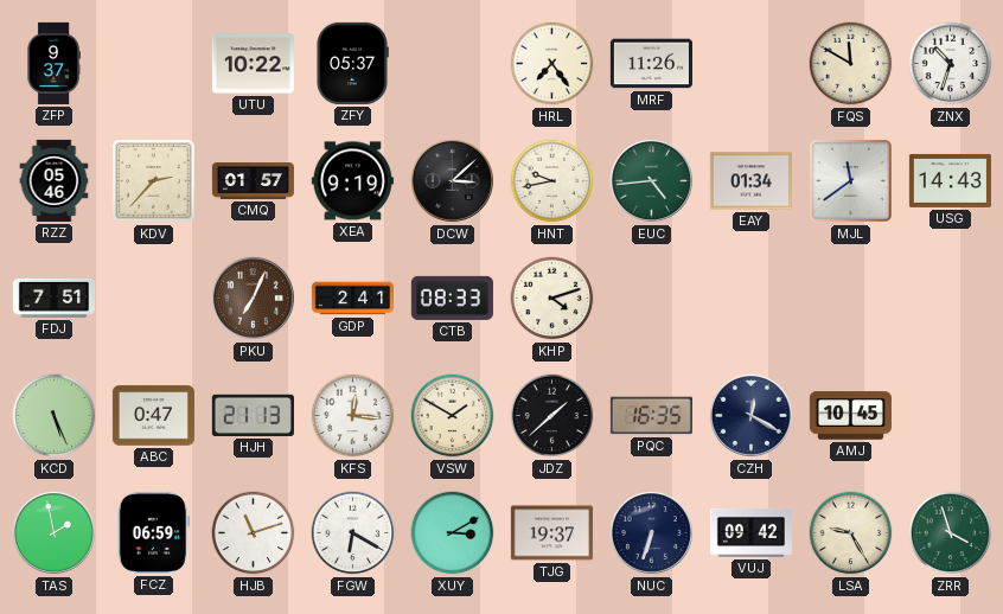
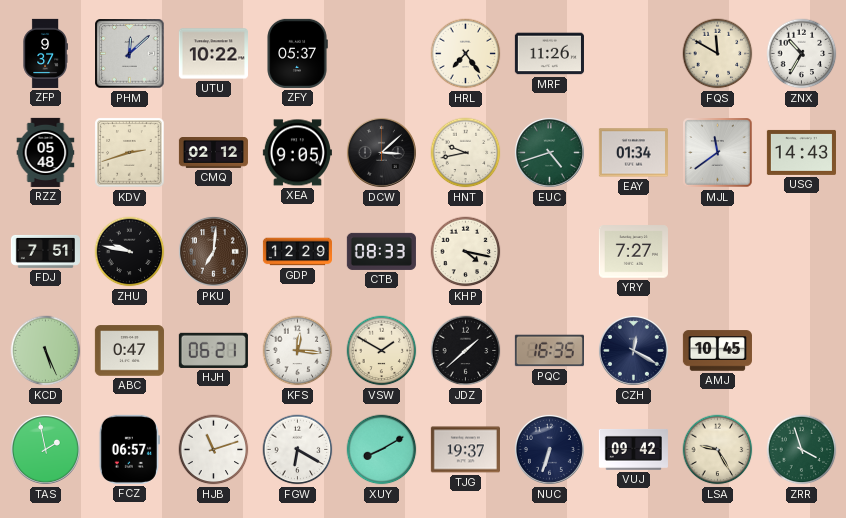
PHM: none -> 12:08
ZNX: 10:33 -> 10:35
RZZ: 05:46 -> 05:48
KDV: 2:37 -> 2:42
CMQ: 01:57 -> 02:12
XEA: 9:19 -> 9:05
EUC: 4:44 -> 4:42
ZHU: none -> 9:47
PKU: 7:04 -> 7:01
GDP: 2:41 -> 12:29
KHP: 4:12 -> 4:17
YRY: none -> 7:27
HJH: 21:13 -> 06:21
FCZ: 06:59 -> 06:57
XUY: 3:10 -> 8:10
